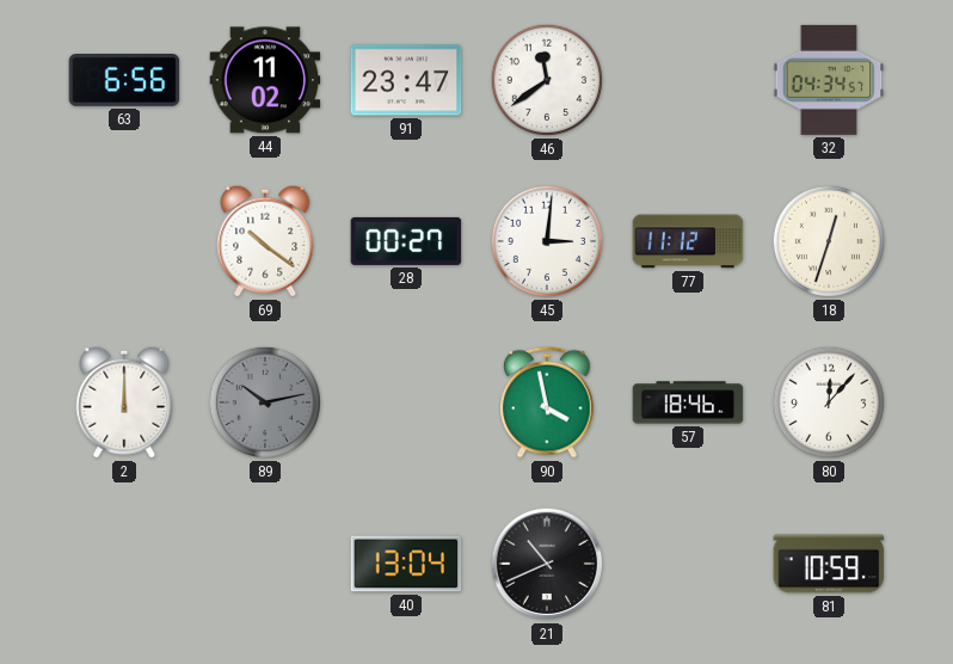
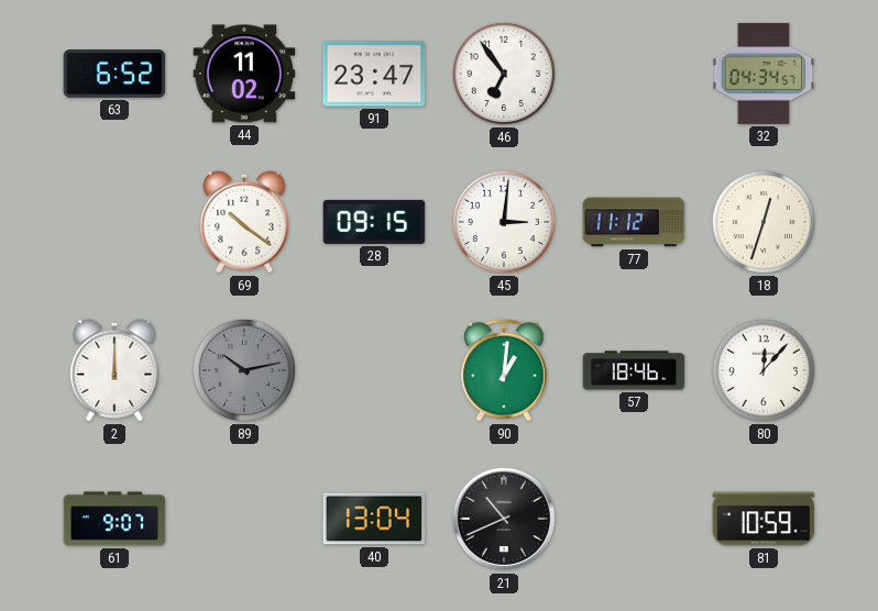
63: 6:56 -> 6:52
46: 11:39 -> 6:54
28: 00:27 -> 09:15
90: 3:58 -> 1:01
61: none -> 9:07
